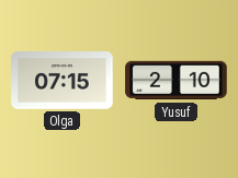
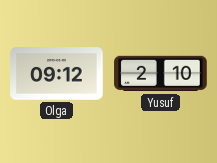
Olga: 07:15 -> 09:12
